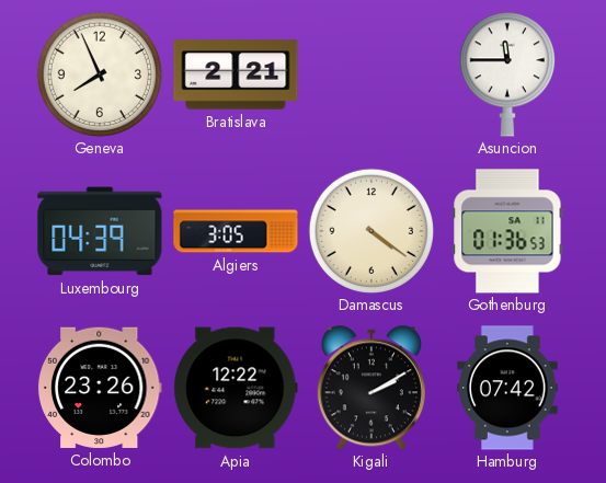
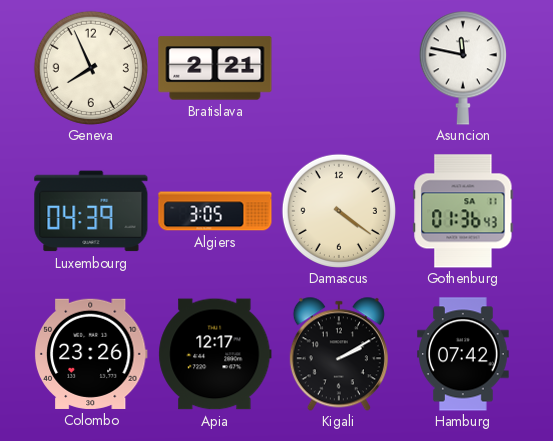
Asuncion: 11:45 -> 11:47
Gothenburg: 01:36:53 -> 01:36:43
Apia: 12:22 -> 12:17
